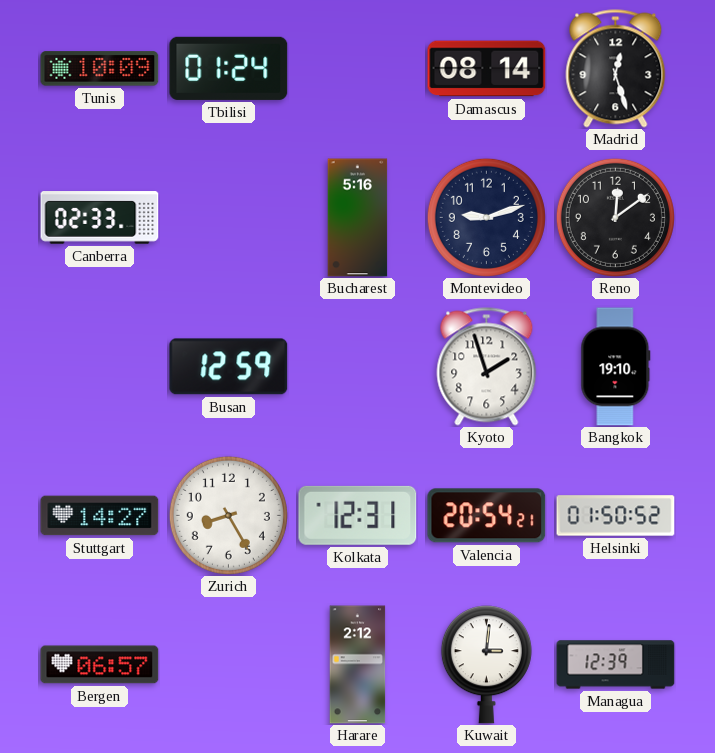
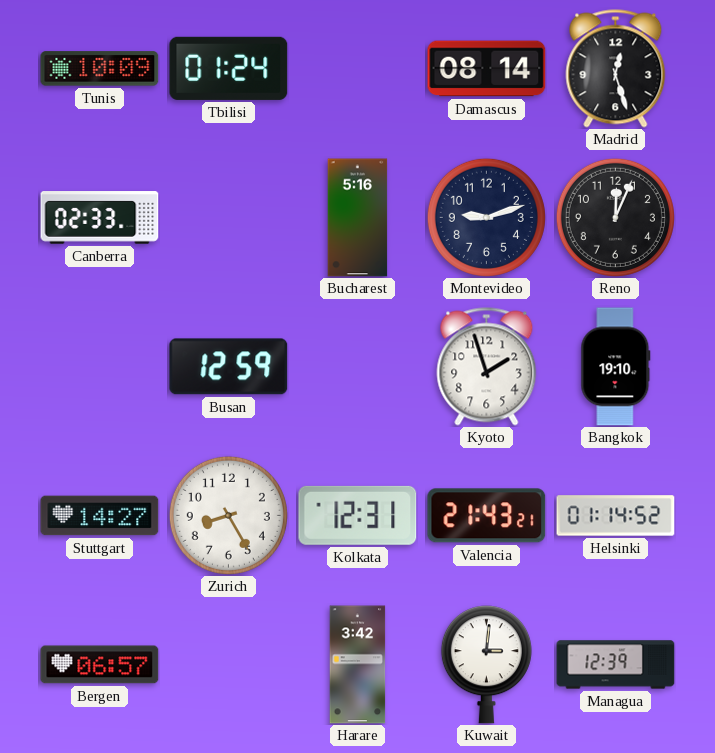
Reno: 12:09 -> 12:04
Valencia: 20:54 -> 21:43
Helsinki: 01:50 -> 01:14
Harare: 2:12 -> 3:42
